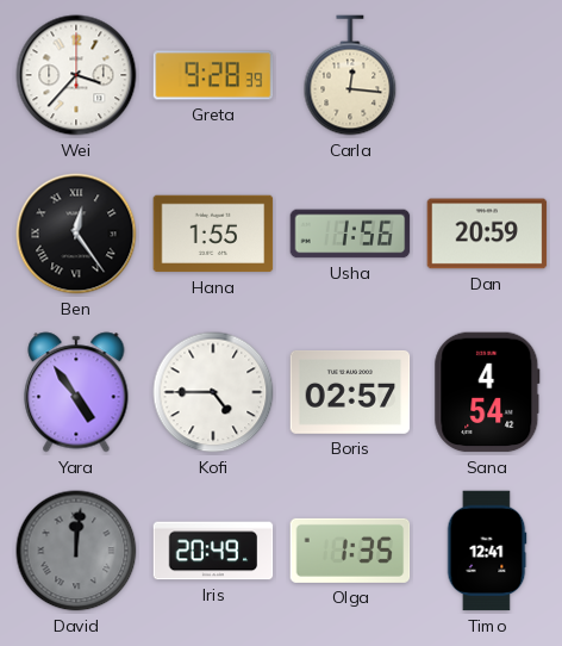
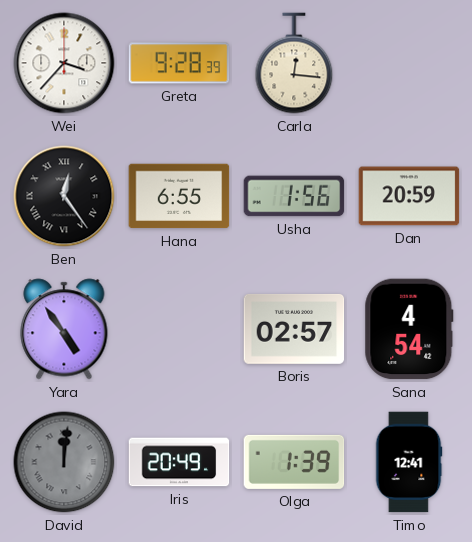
Hana: 1:55 -> 6:55
Kofi: 4:45 -> none
Olga: 1:35 -> 1:39
